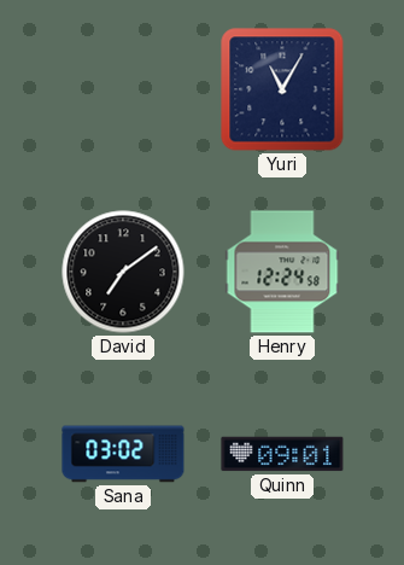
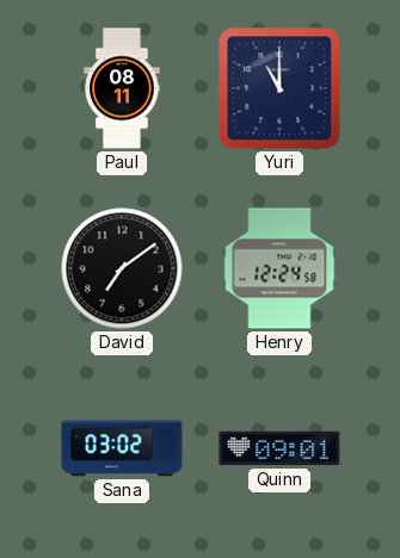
Paul: none -> 08:11
Yuri: 11:05 -> 11:00
